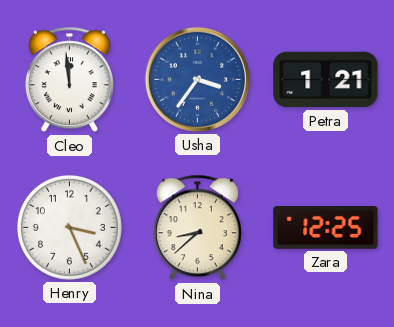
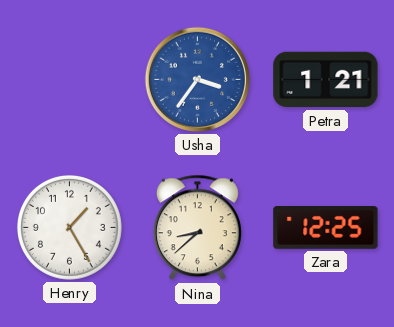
Cleo: 11:59 -> none
Henry: 3:26 -> 1:25
